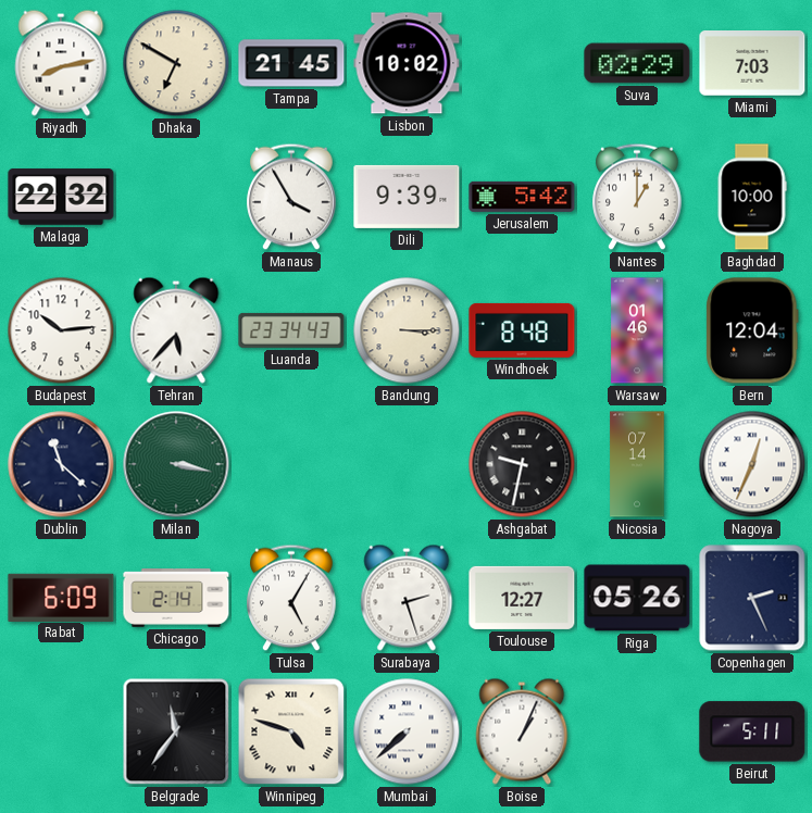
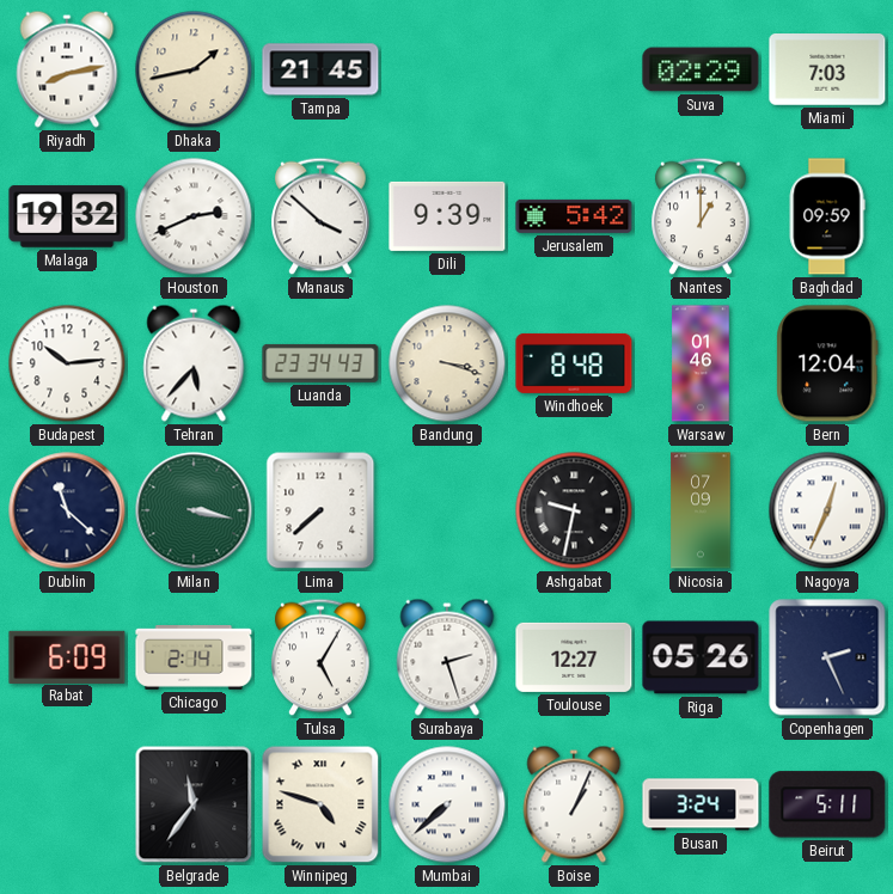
Dhaka: 6:50 -> 1:43
Lisbon: 10:02 -> none
Malaga: 22:32 -> 19:32
Houston: none -> 2:41
Manaus: 3:55 -> 3:52
Baghdad: 10:00 -> 09:59
Bandung: 3:15 -> 3:18
Lima: none -> 7:38
Nicosia: 07:14 -> 07:09
Busan: none -> 3:24
